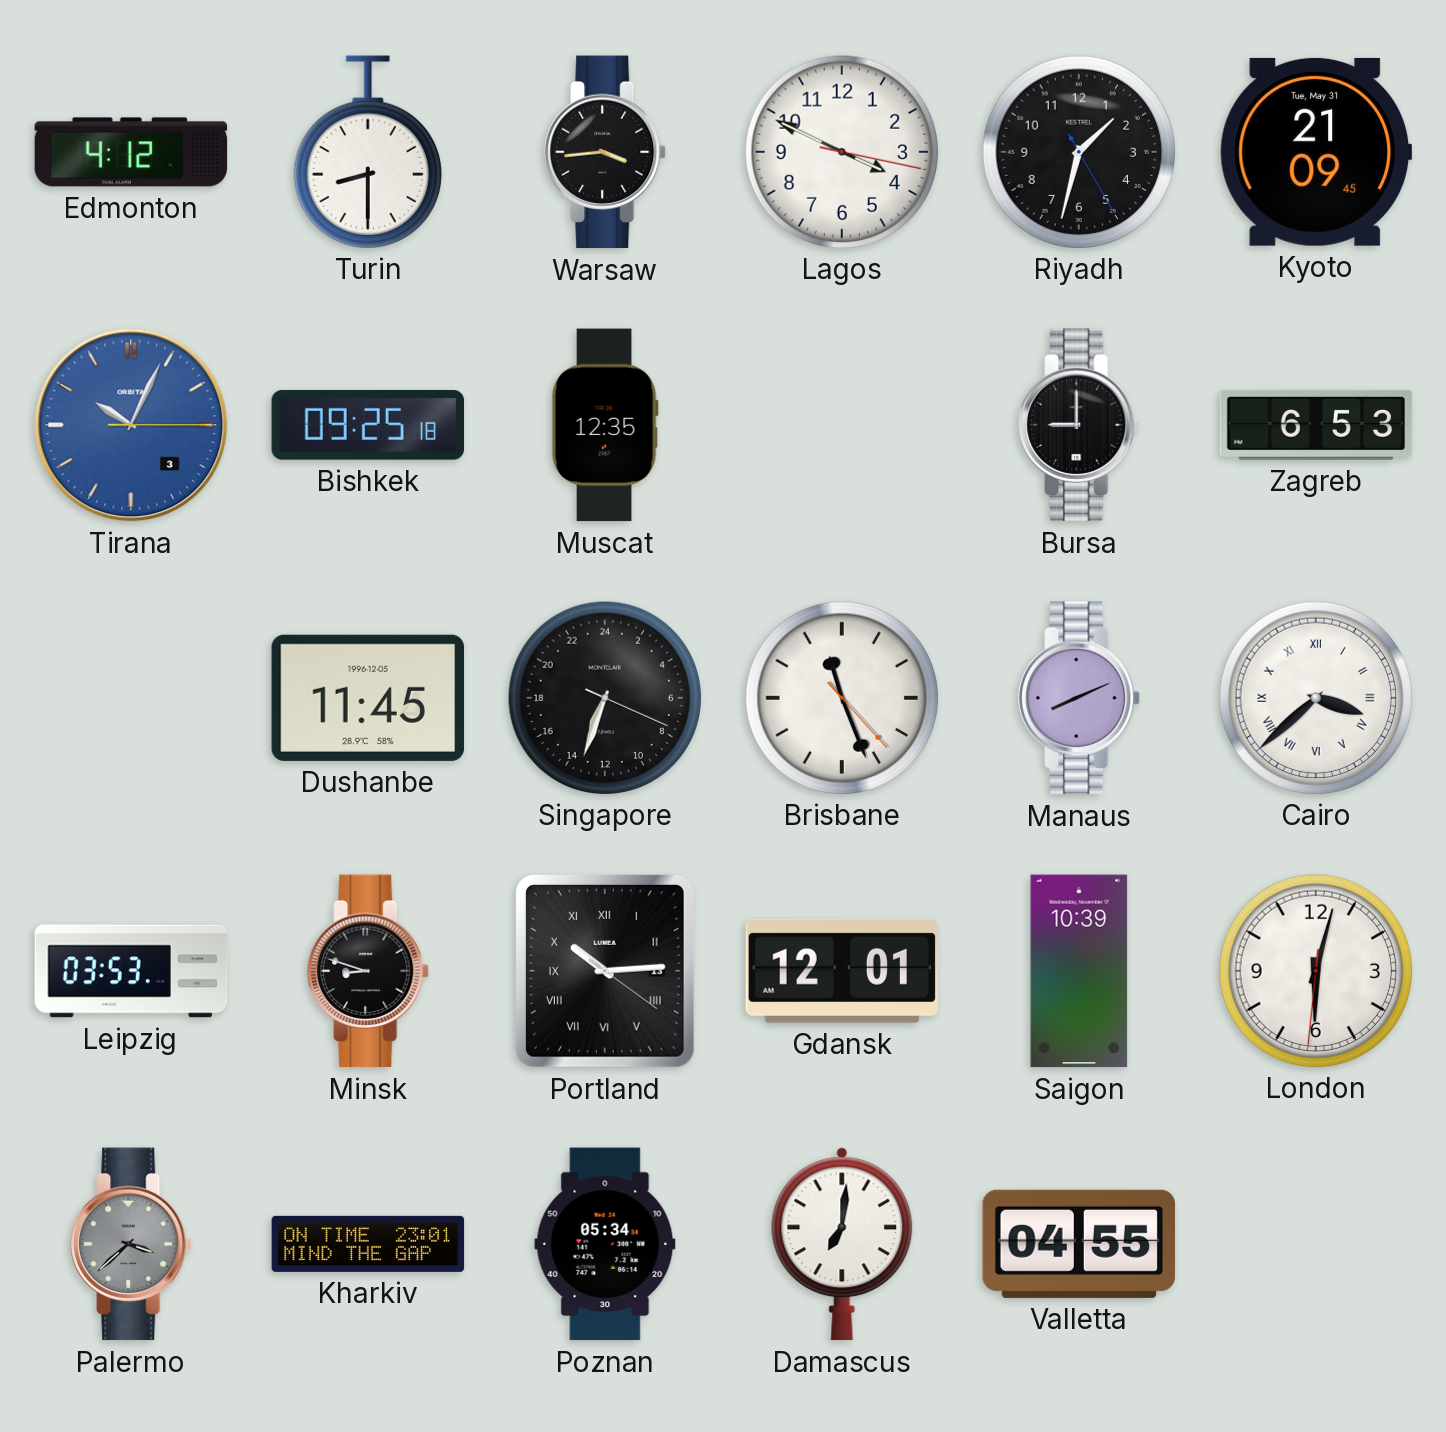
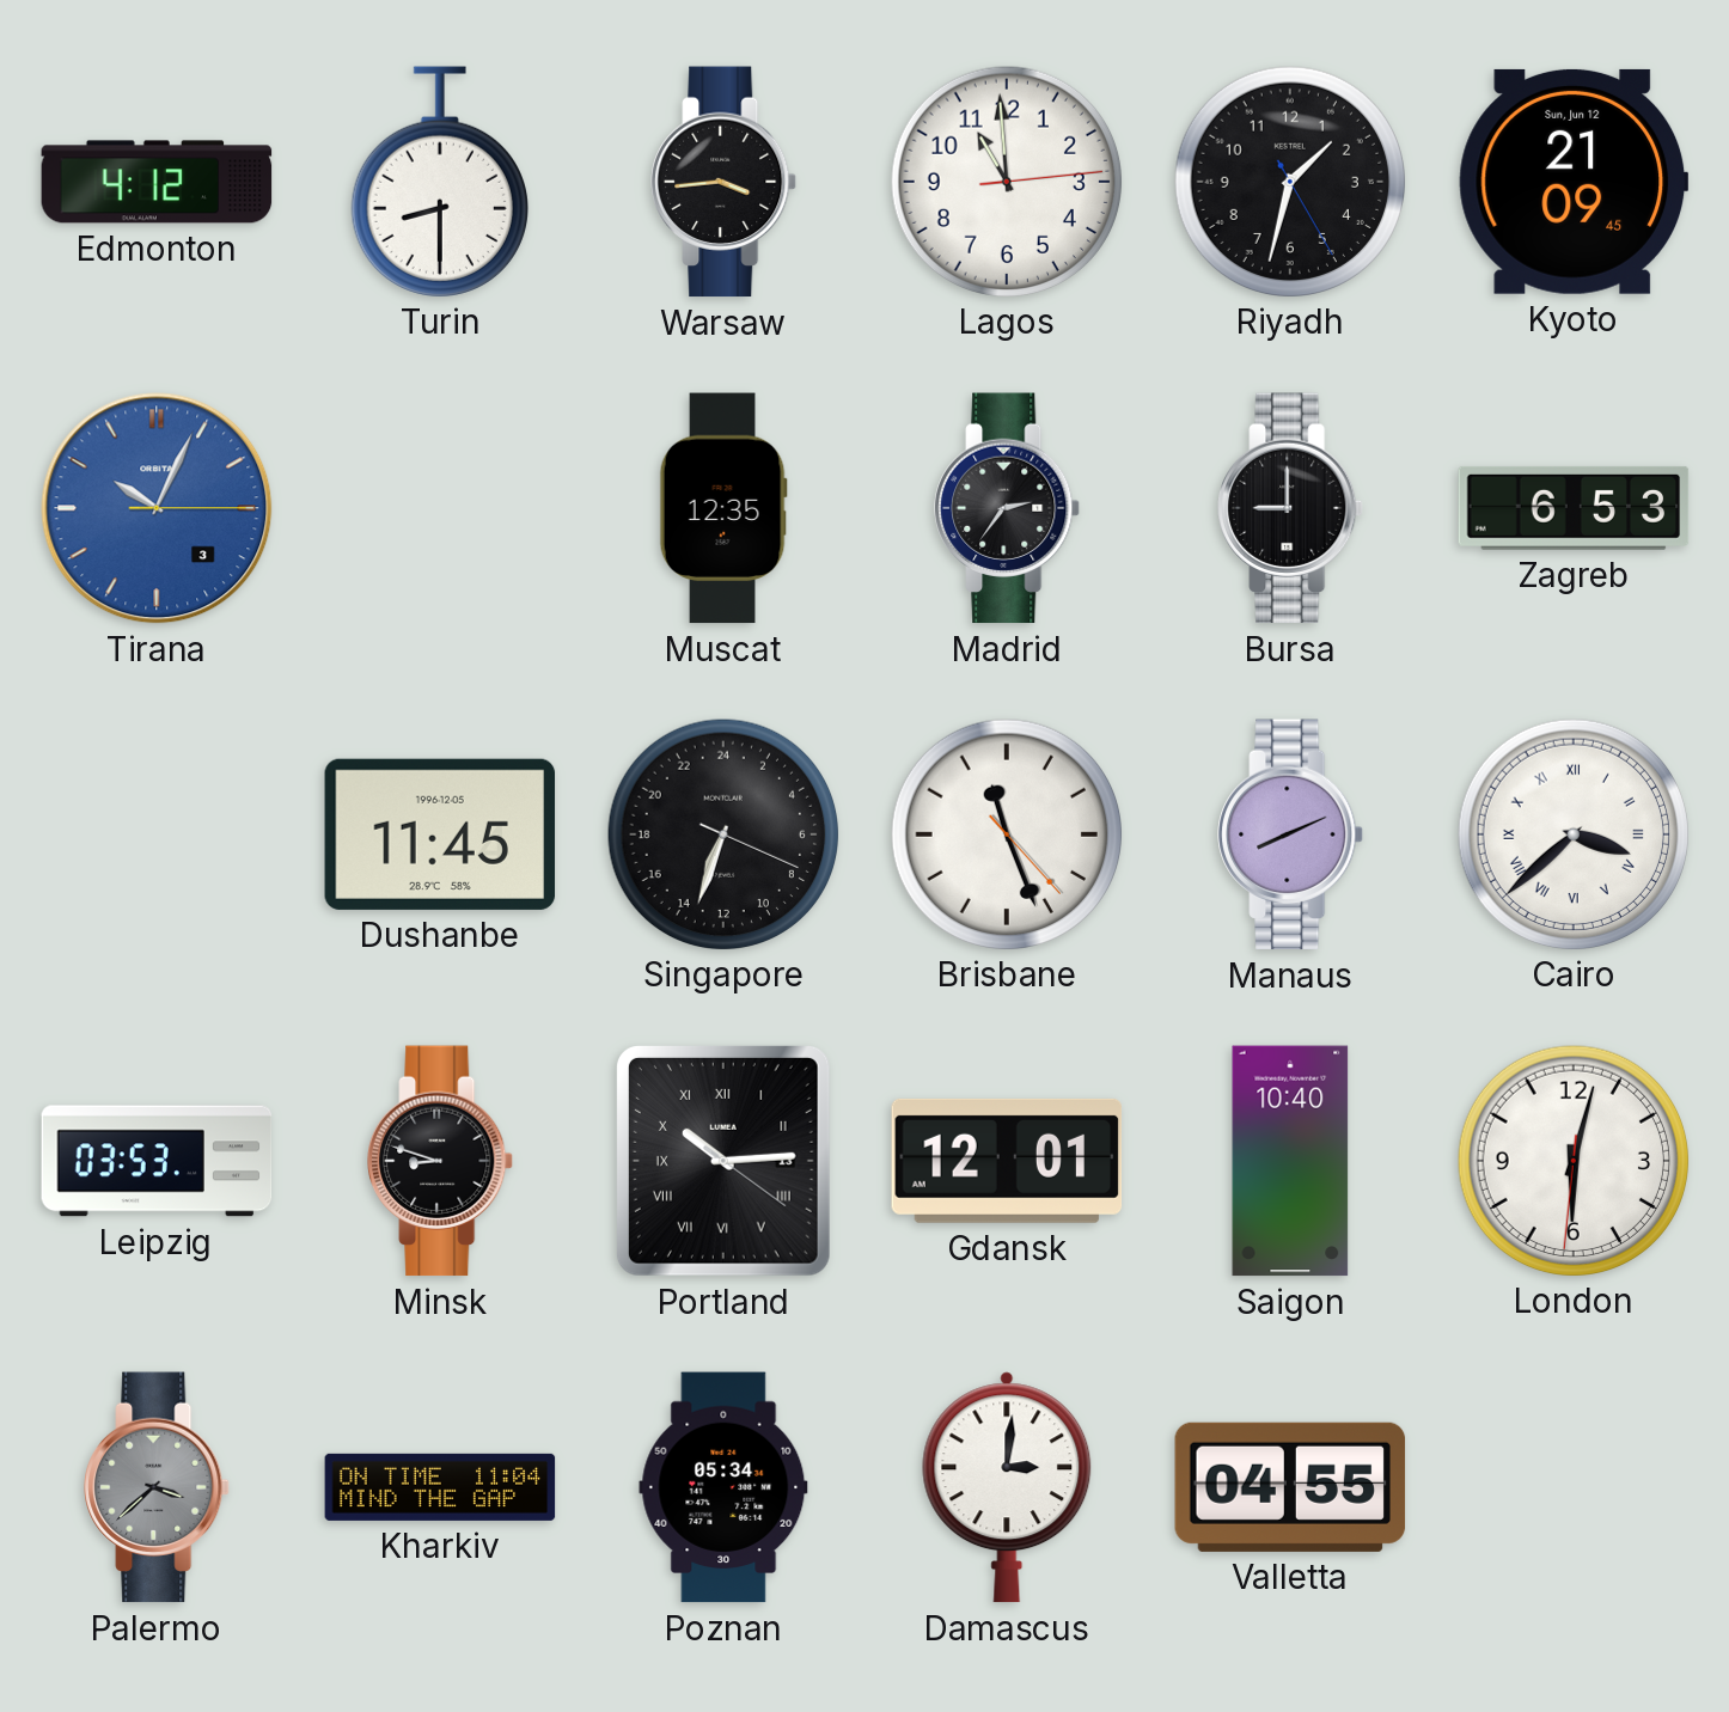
Lagos: 3:49 -> 10:59
Kyoto date: Tue, May 31 -> Sun, Jun 12
Bishkek: 09:25 -> none
Madrid: none -> 2:36
Saigon: 10:39 -> 10:40
Kharkiv: 23:01 -> 11:04
Damascus: 7:01 -> 3:01
